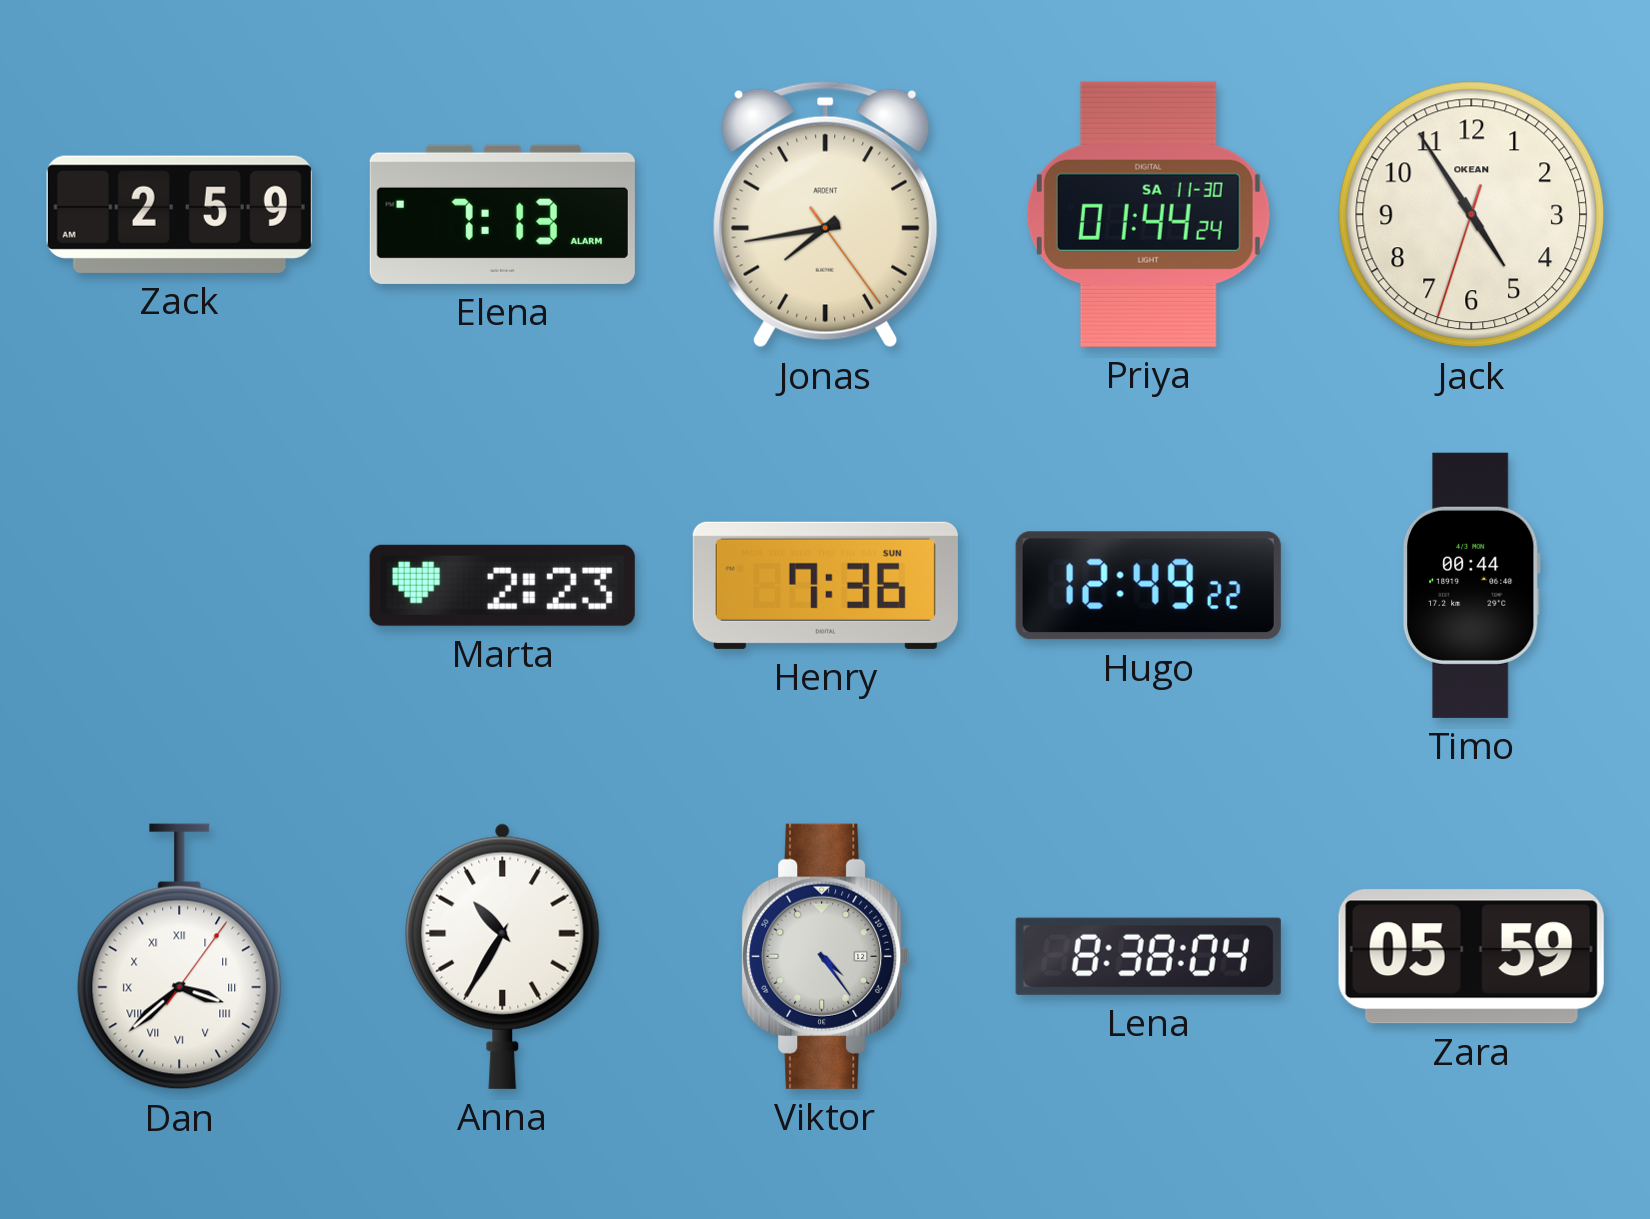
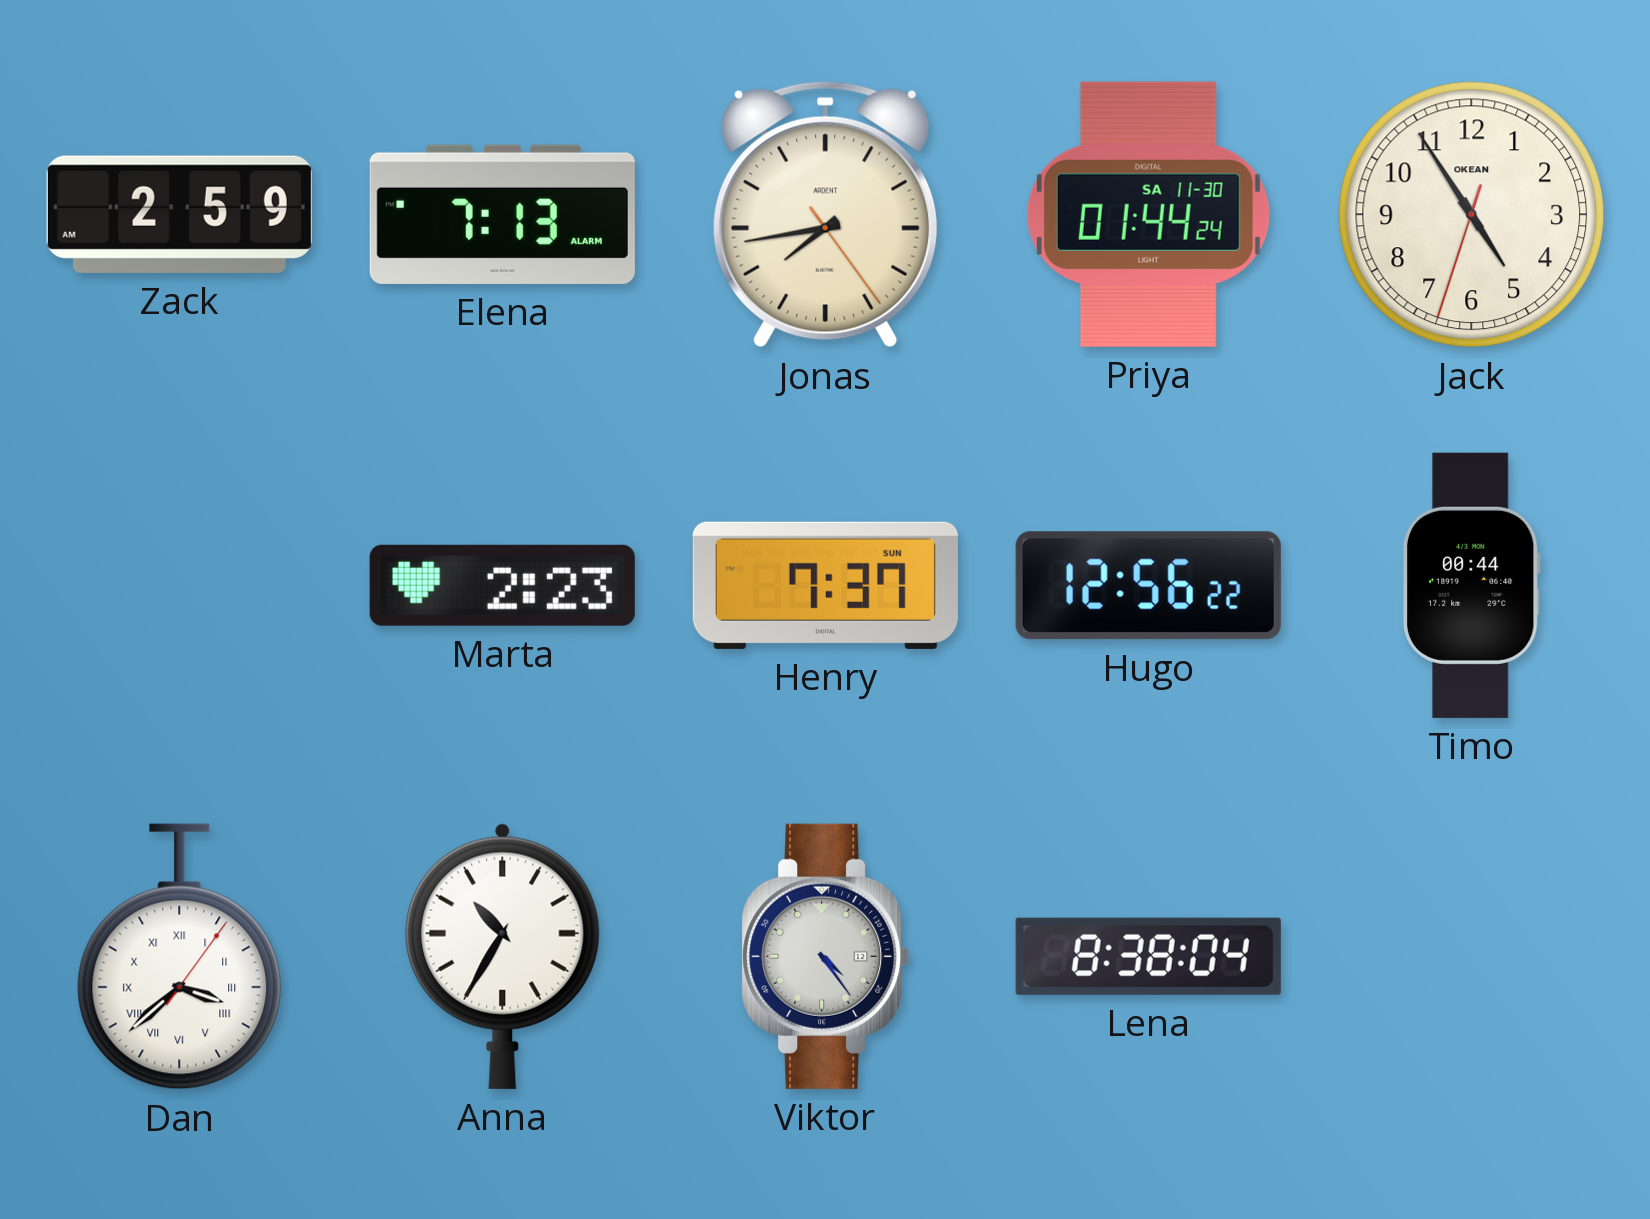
Henry: 7:36 -> 7:37
Hugo: 12:49 -> 12:56
Zara: 05:59 -> none
